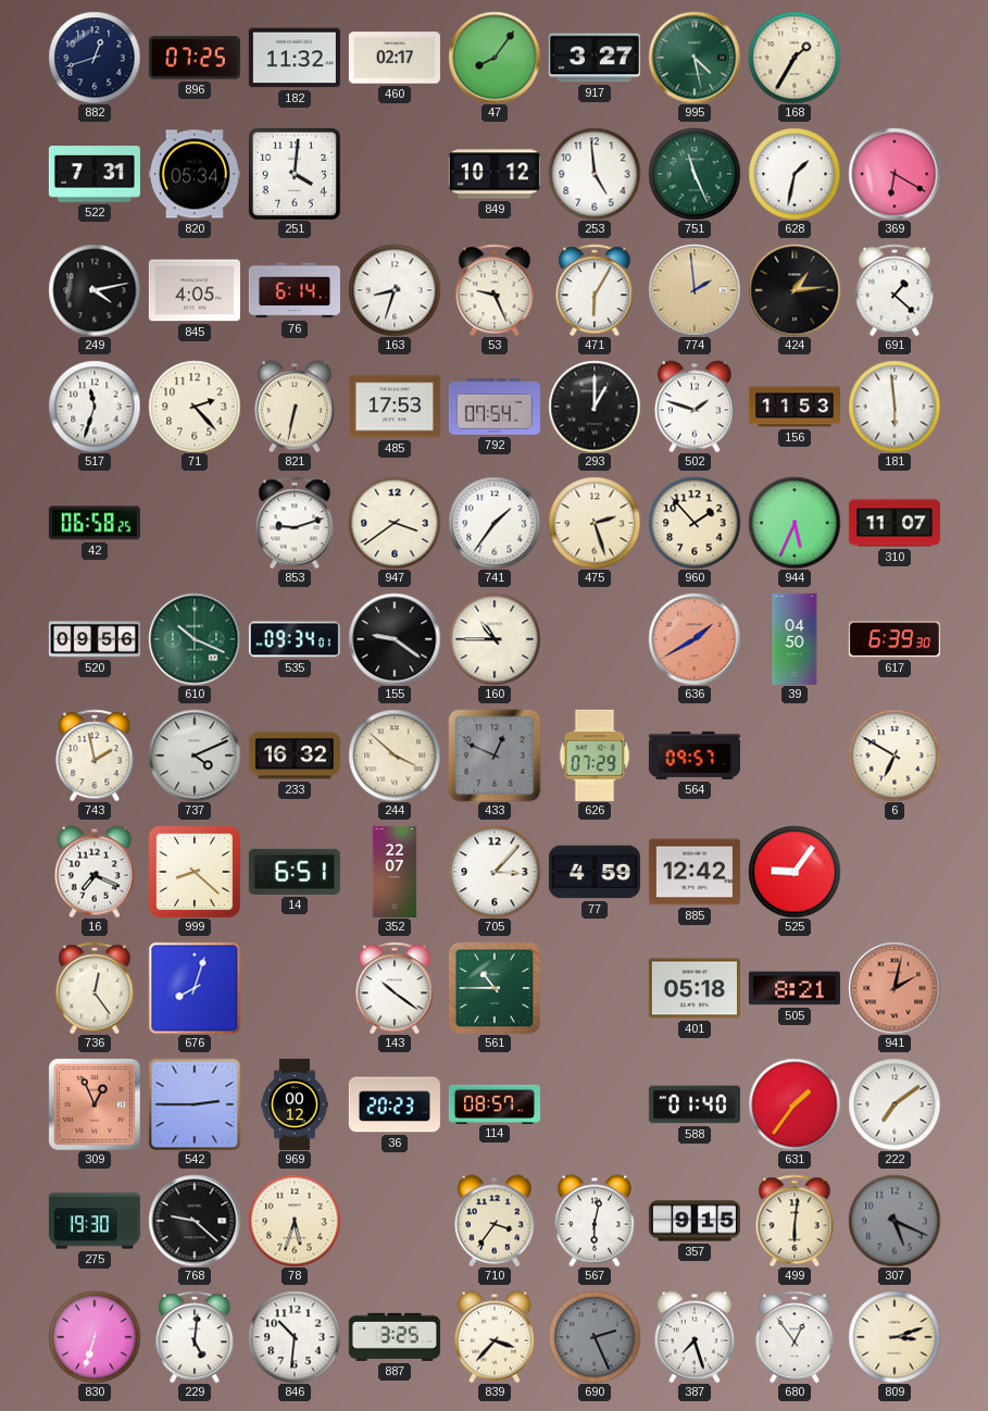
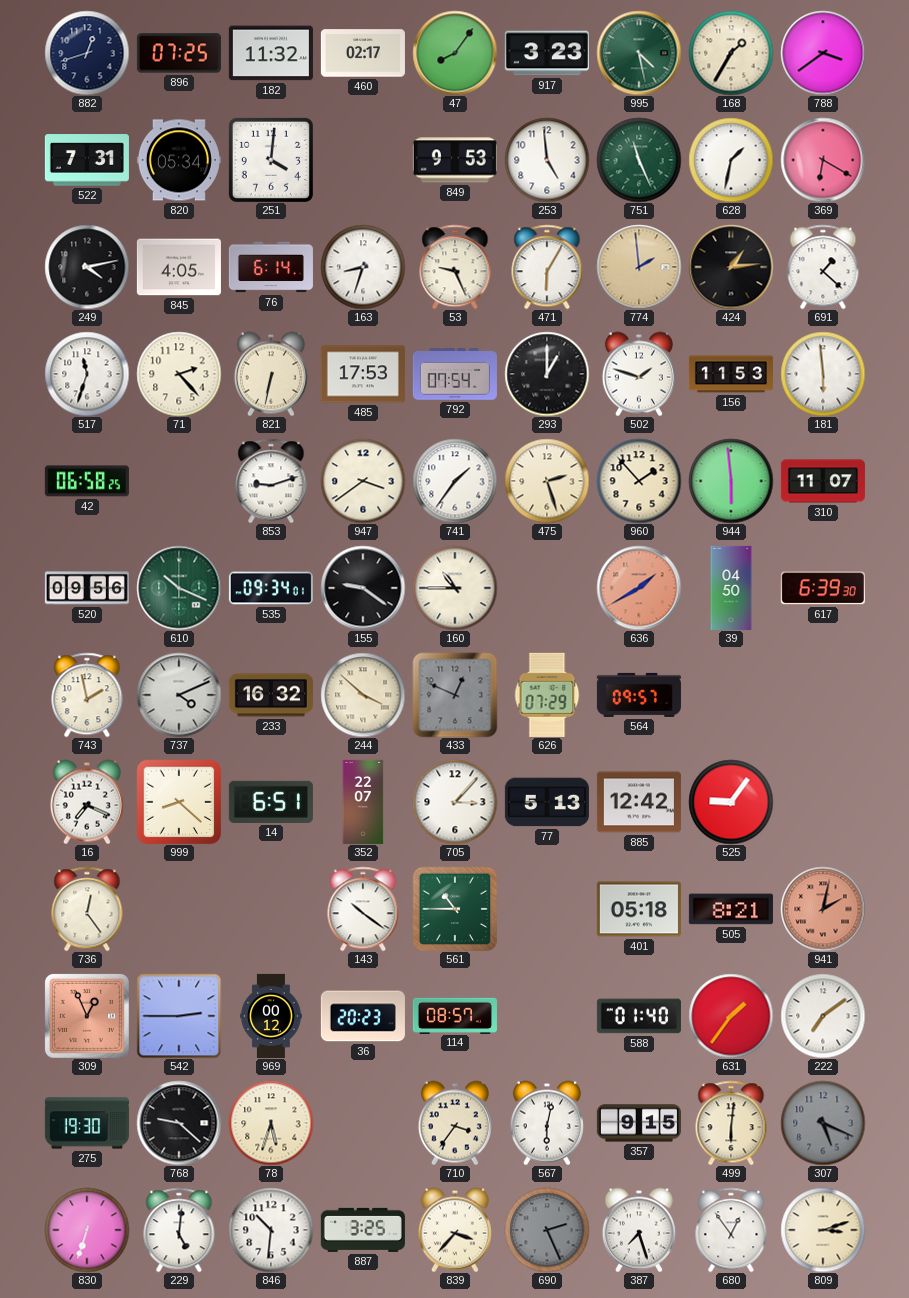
917: 3:27 -> 3:23
788: none -> 3:39
849: 10:12 -> 9:53
944: 5:34 -> 5:59
6: 6:50 -> none
77: 4:59 -> 5:13
676: 8:03 -> none
